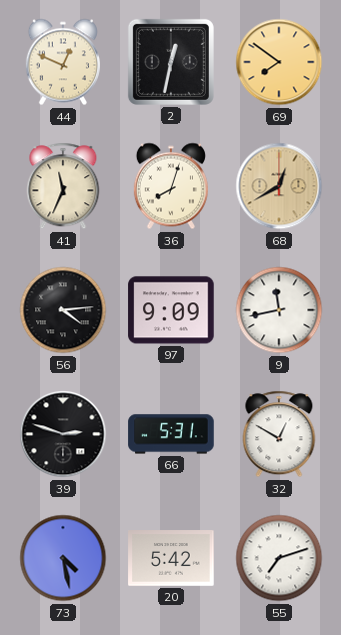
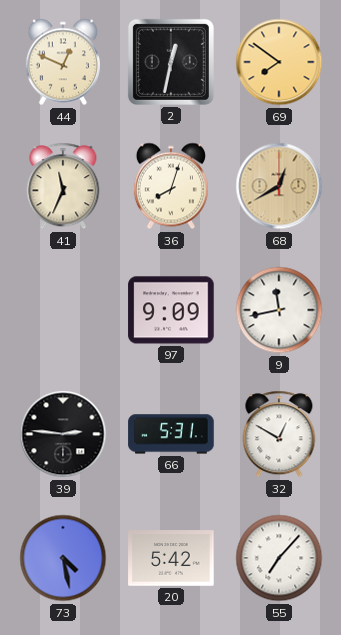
56: 4:14 -> none
39: 2:48 -> 2:46
55: 7:12 -> 7:07
